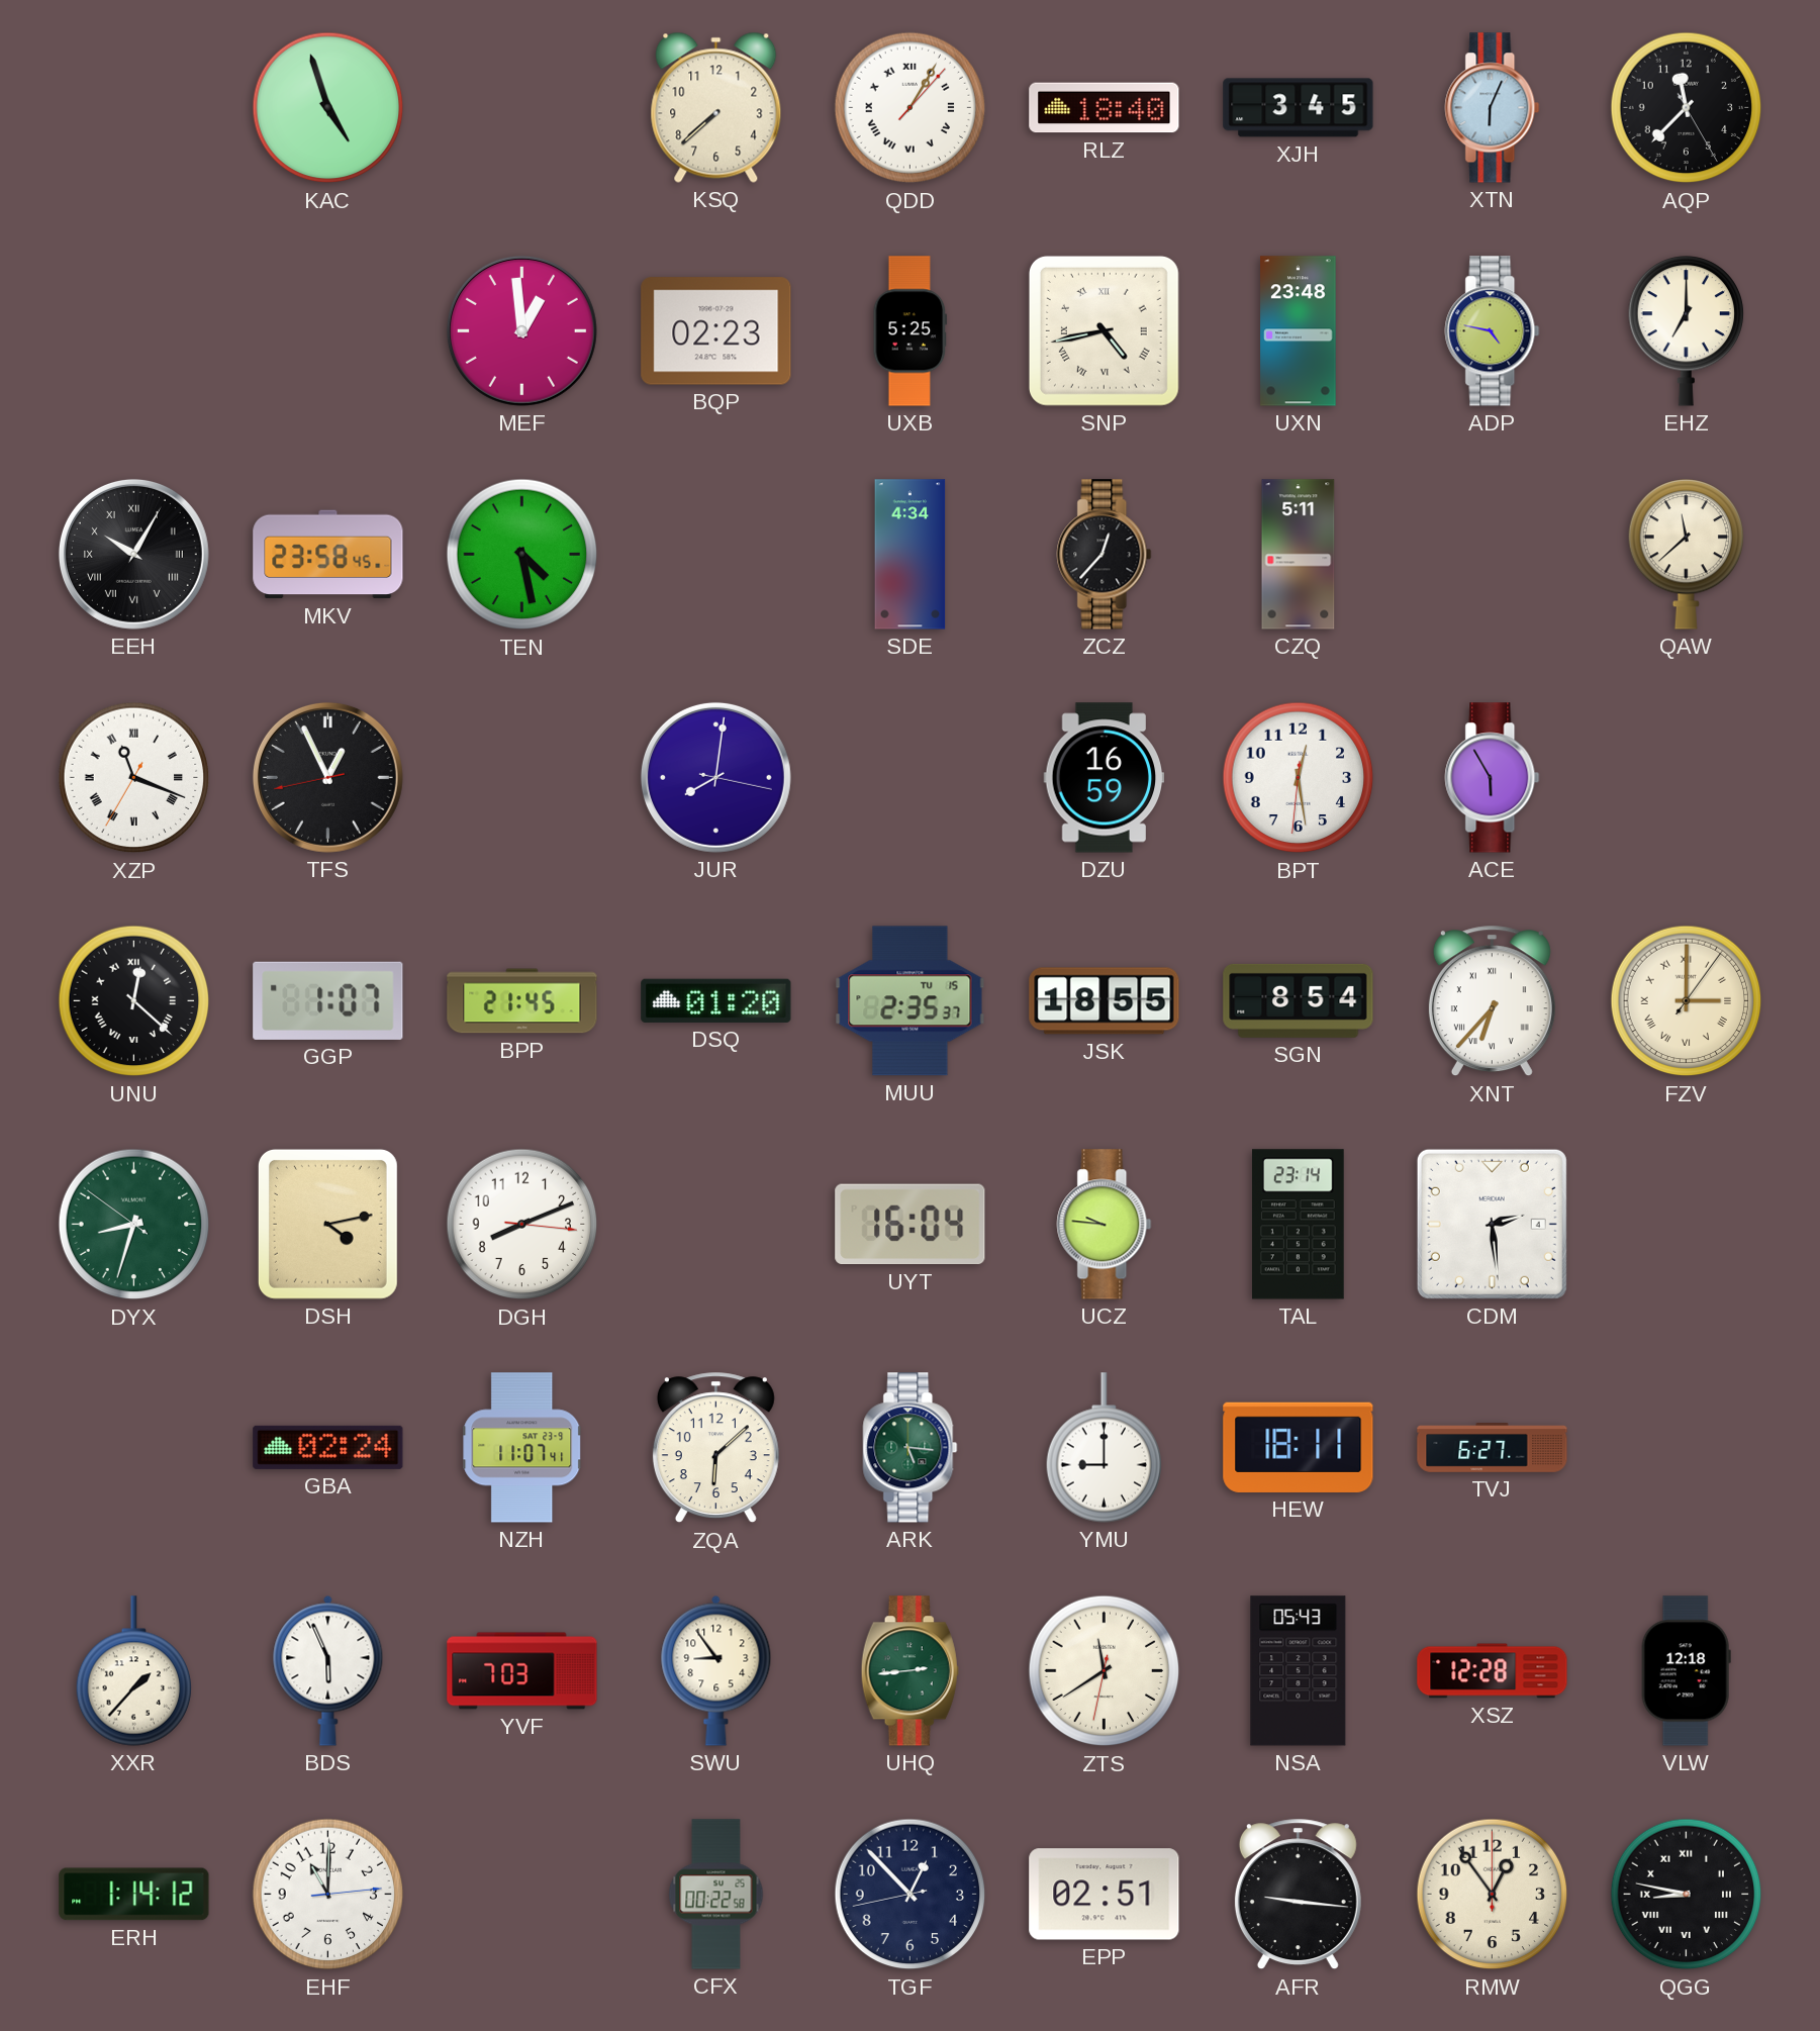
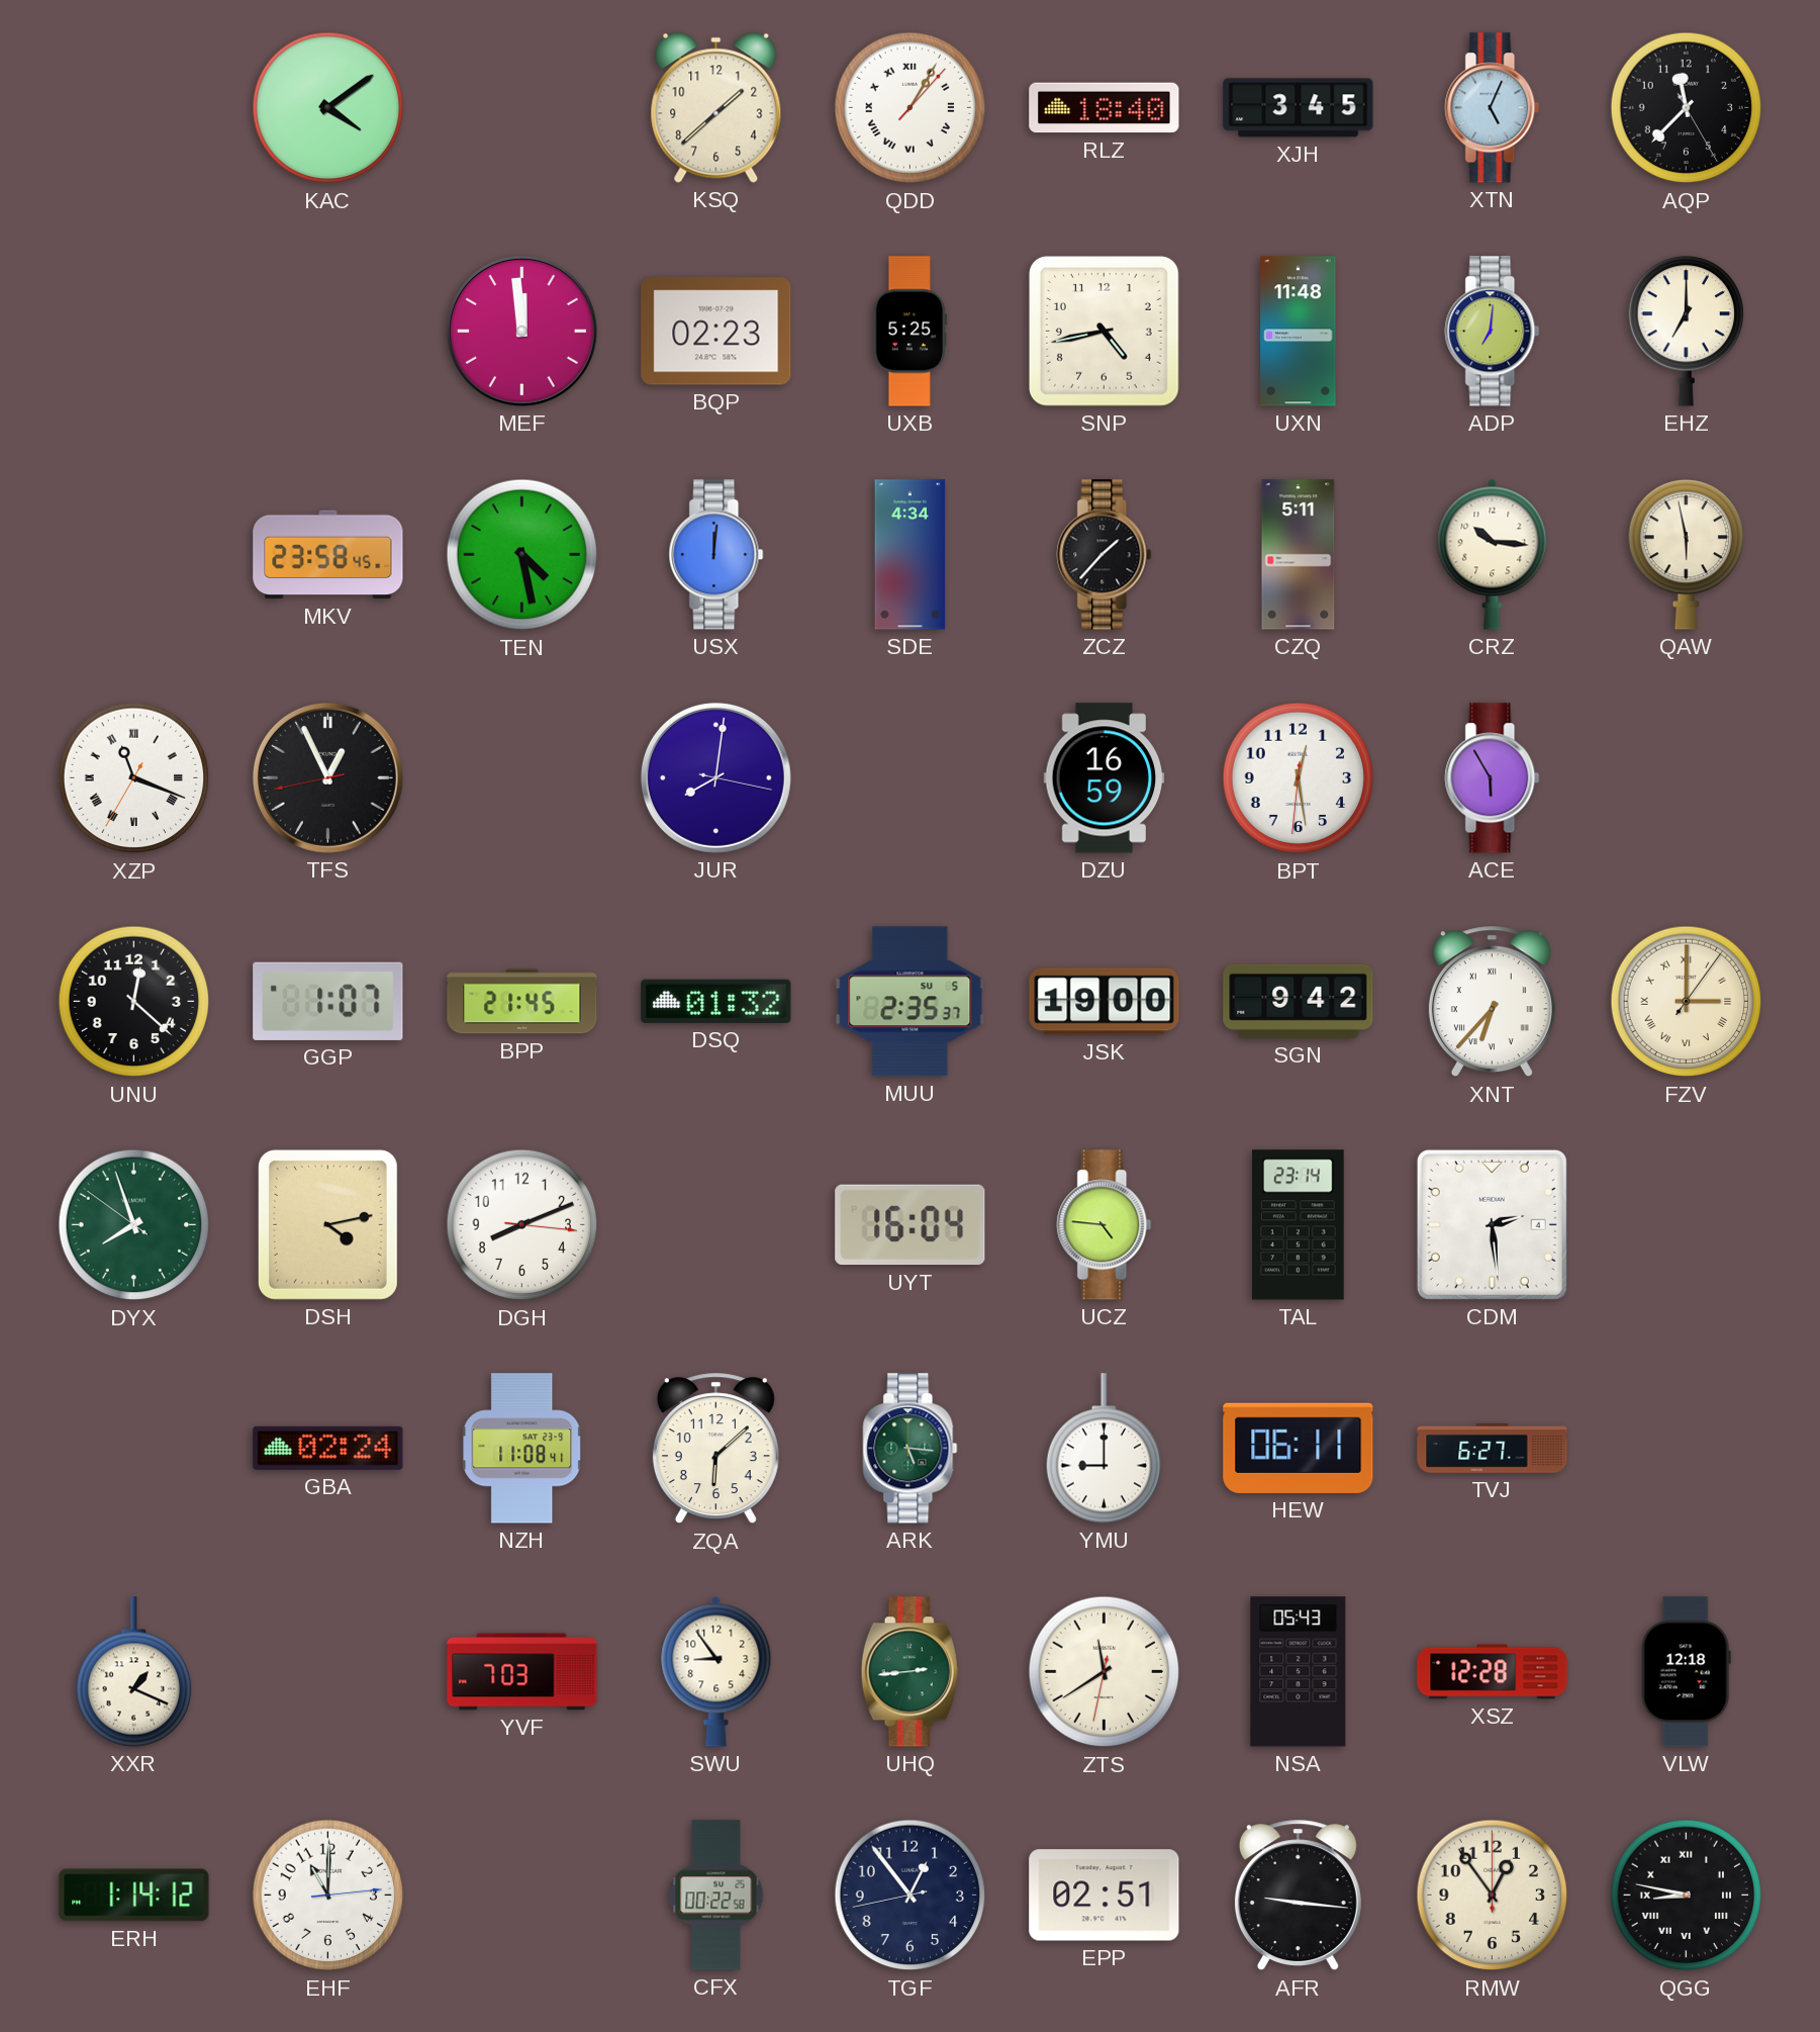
KAC: 4:57 -> 4:09
KSQ: 7:38 -> 1:38
XTN: 6:04 -> 5:04
MEF: 12:59 -> 11:59
SNP numerals: Roman -> Arabic
UXN: 23:48 -> 11:48
ADP: 4:47 -> 7:01
EEH: 10:05 -> none
USX: none -> 12:01
ZCZ: 12:37 -> 1:37
CRZ: none -> 10:16
QAW: 11:38 -> 5:58
UNU numerals: Roman -> Arabic
DSQ: 01:20 -> 01:32
MUU date: TU 15 -> SU 5
JSK: 18:55 -> 19:00
SGN: 8:54 -> 9:42
DYX: 8:32 -> 7:56
UCZ: 9:46 -> 4:46
NZH: 11:07 -> 11:08
HEW: 18:11 -> 06:11
XXR: 1:37 -> 1:19
BDS: 5:56 -> none
TGF: 12:52 -> 12:53
